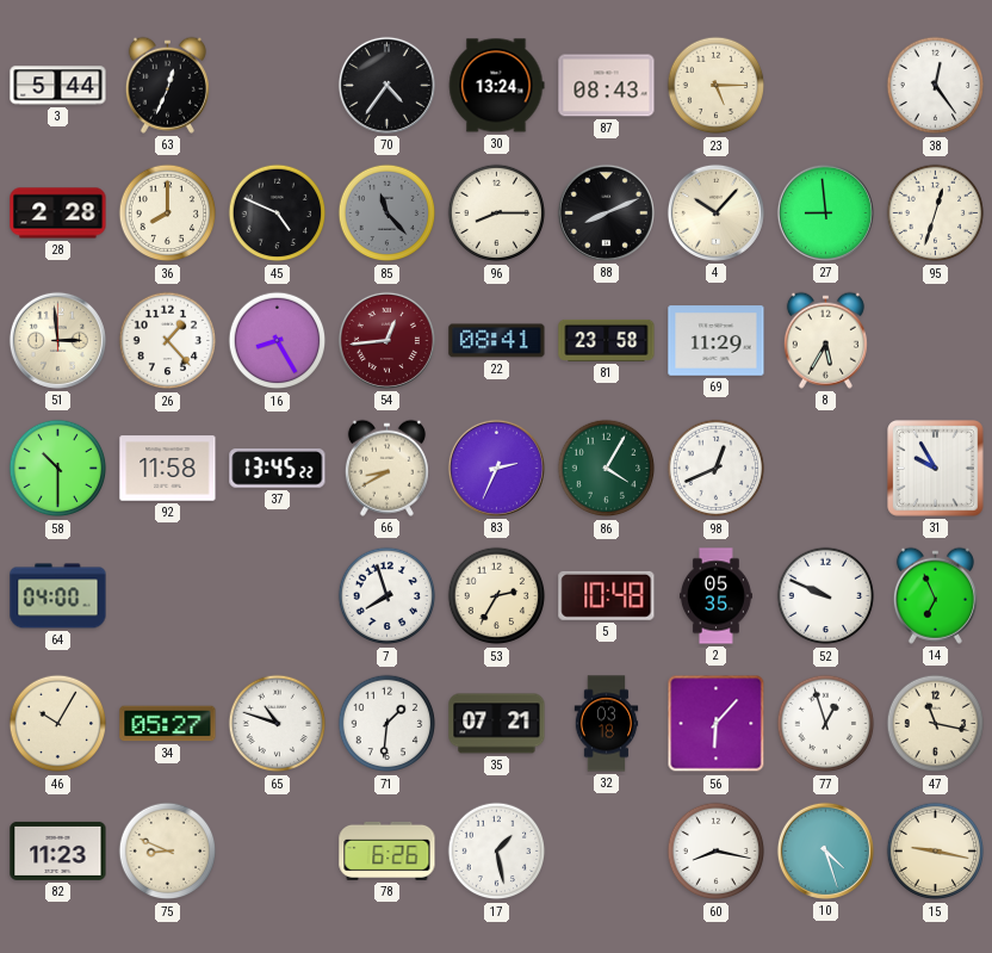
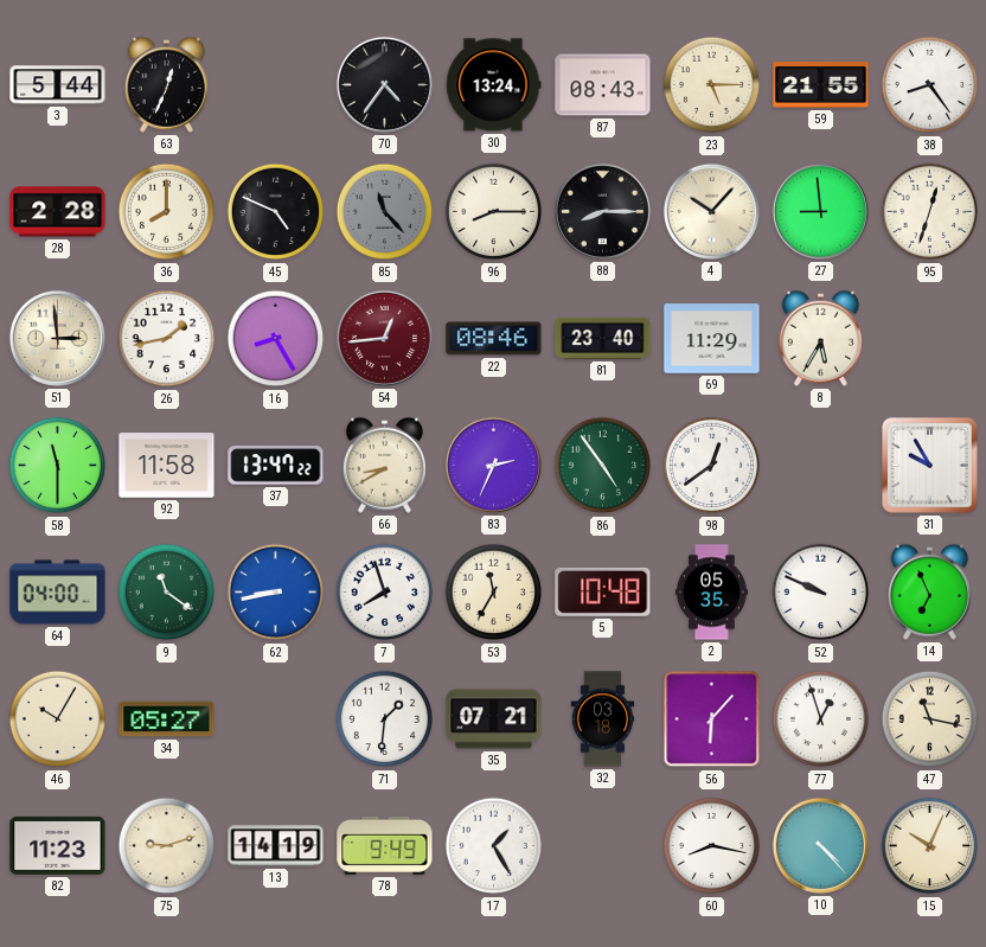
59: none -> 21:55
38: 12:24 -> 8:24
88: 8:11 -> 8:15
26: 1:23 -> 1:43
22: 08:41 -> 08:46
81: 23:58 -> 23:40
58: 10:30 -> 11:30
37: 13:45 -> 13:47
86: 4:05 -> 4:54
98: 12:41 -> 12:39
9: none -> 11:21
62: none -> 8:43
53: 2:35 -> 11:35
65: 10:48 -> none
75: 8:49 -> 9:12
13: none -> 14:19
78: 6:26 -> 9:49
17: 1:28 -> 1:25
10: 4:27 -> 4:23
15: 9:17 -> 10:04
